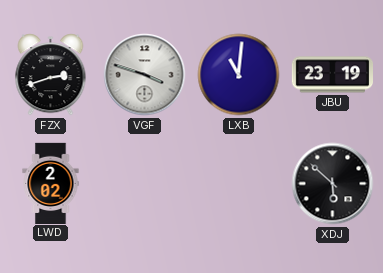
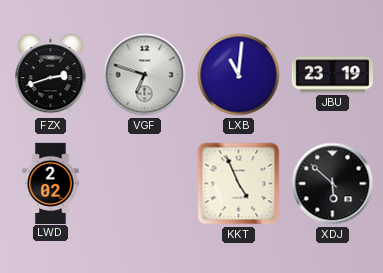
VGF: 3:48 -> 6:48
KKT: none -> 4:56
